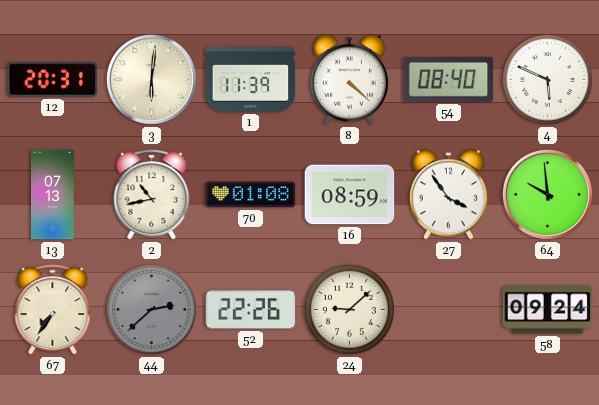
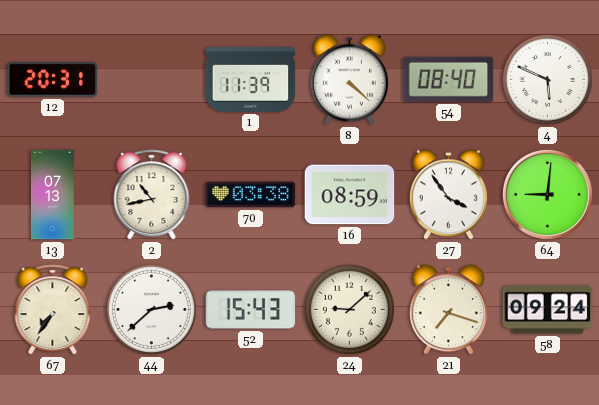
3: 6:01 -> none
70: 01:08 -> 03:38
64: 9:59 -> 9:01
44 dial: grey -> white
52: 22:26 -> 15:43
21: none -> 7:18
